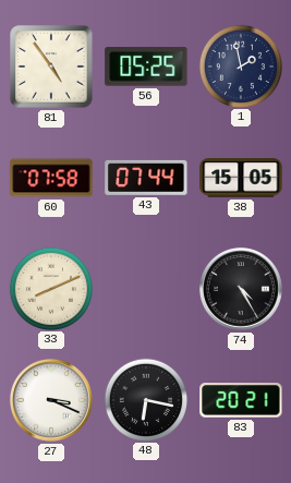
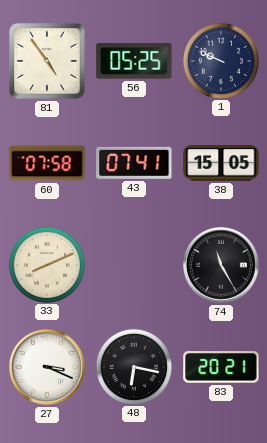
1: 1:58 -> 9:49
43: 07:44 -> 07:41
74: 4:25 -> 11:25
